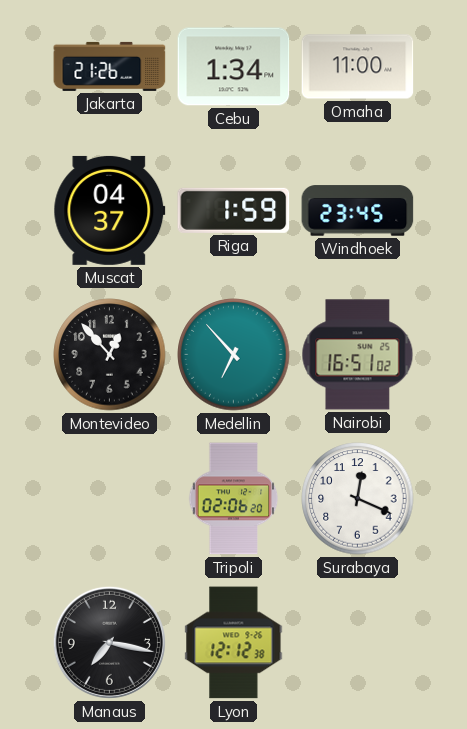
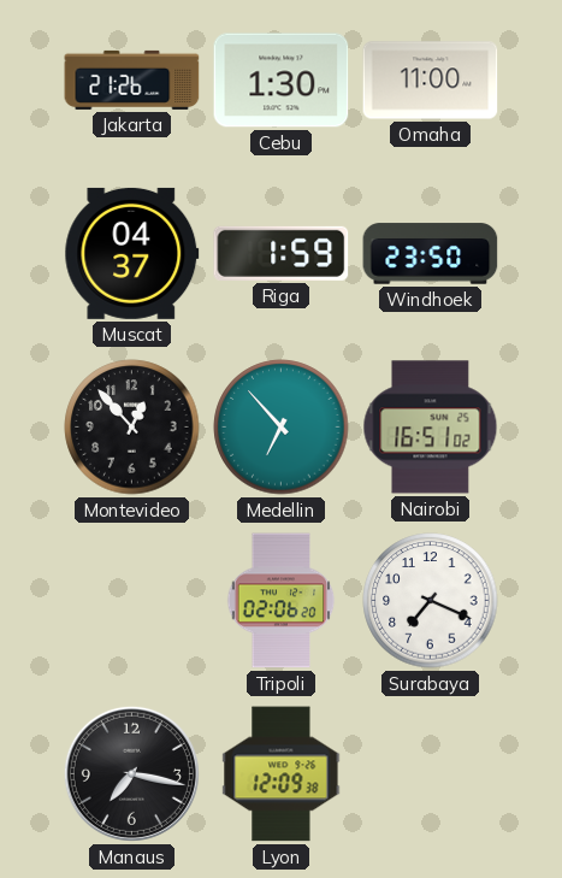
Cebu: 1:34 -> 1:30
Windhoek: 23:45 -> 23:50
Surabaya: 12:19 -> 7:19
Lyon: 12:12 -> 12:09
